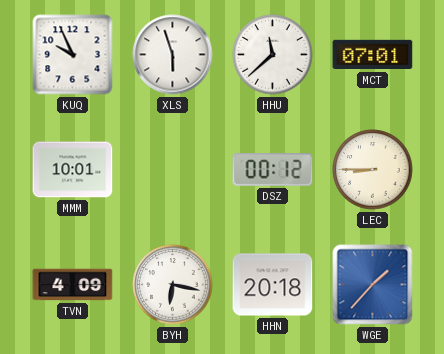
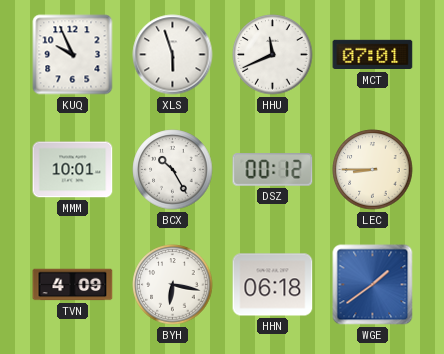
HHU: 11:38 -> 11:41
BCX: none -> 10:25
HHN: 20:18 -> 06:18
WGE: 1:37 -> 1:39
